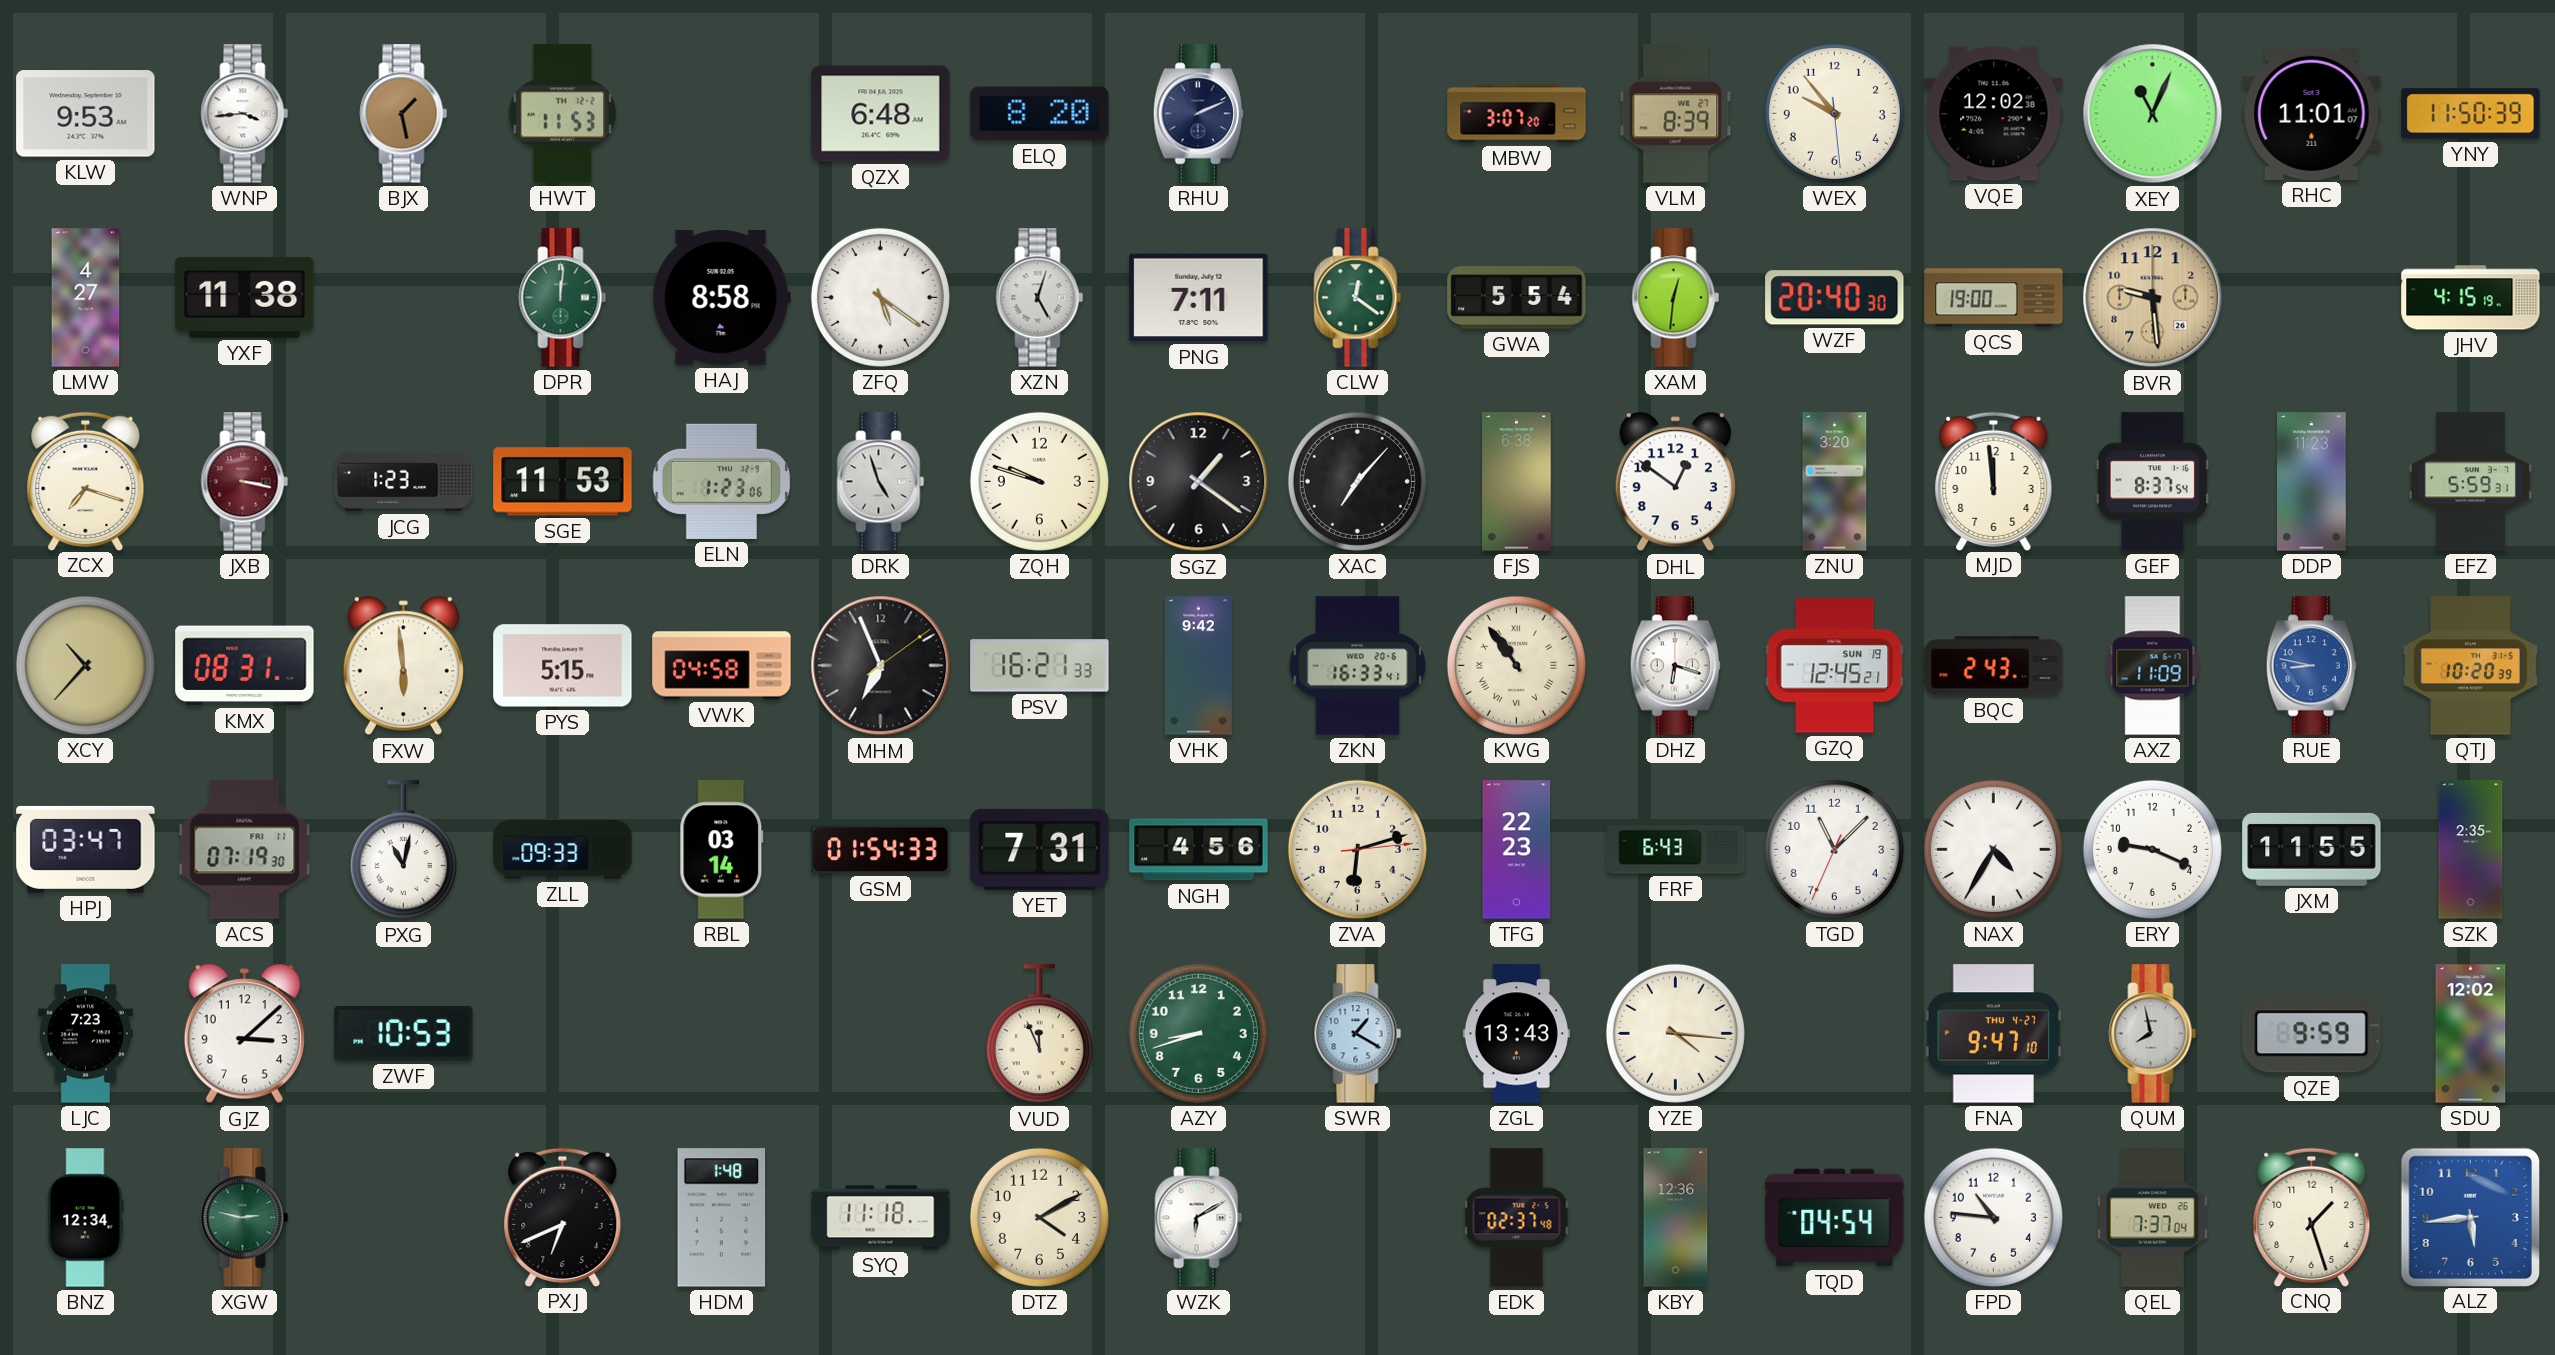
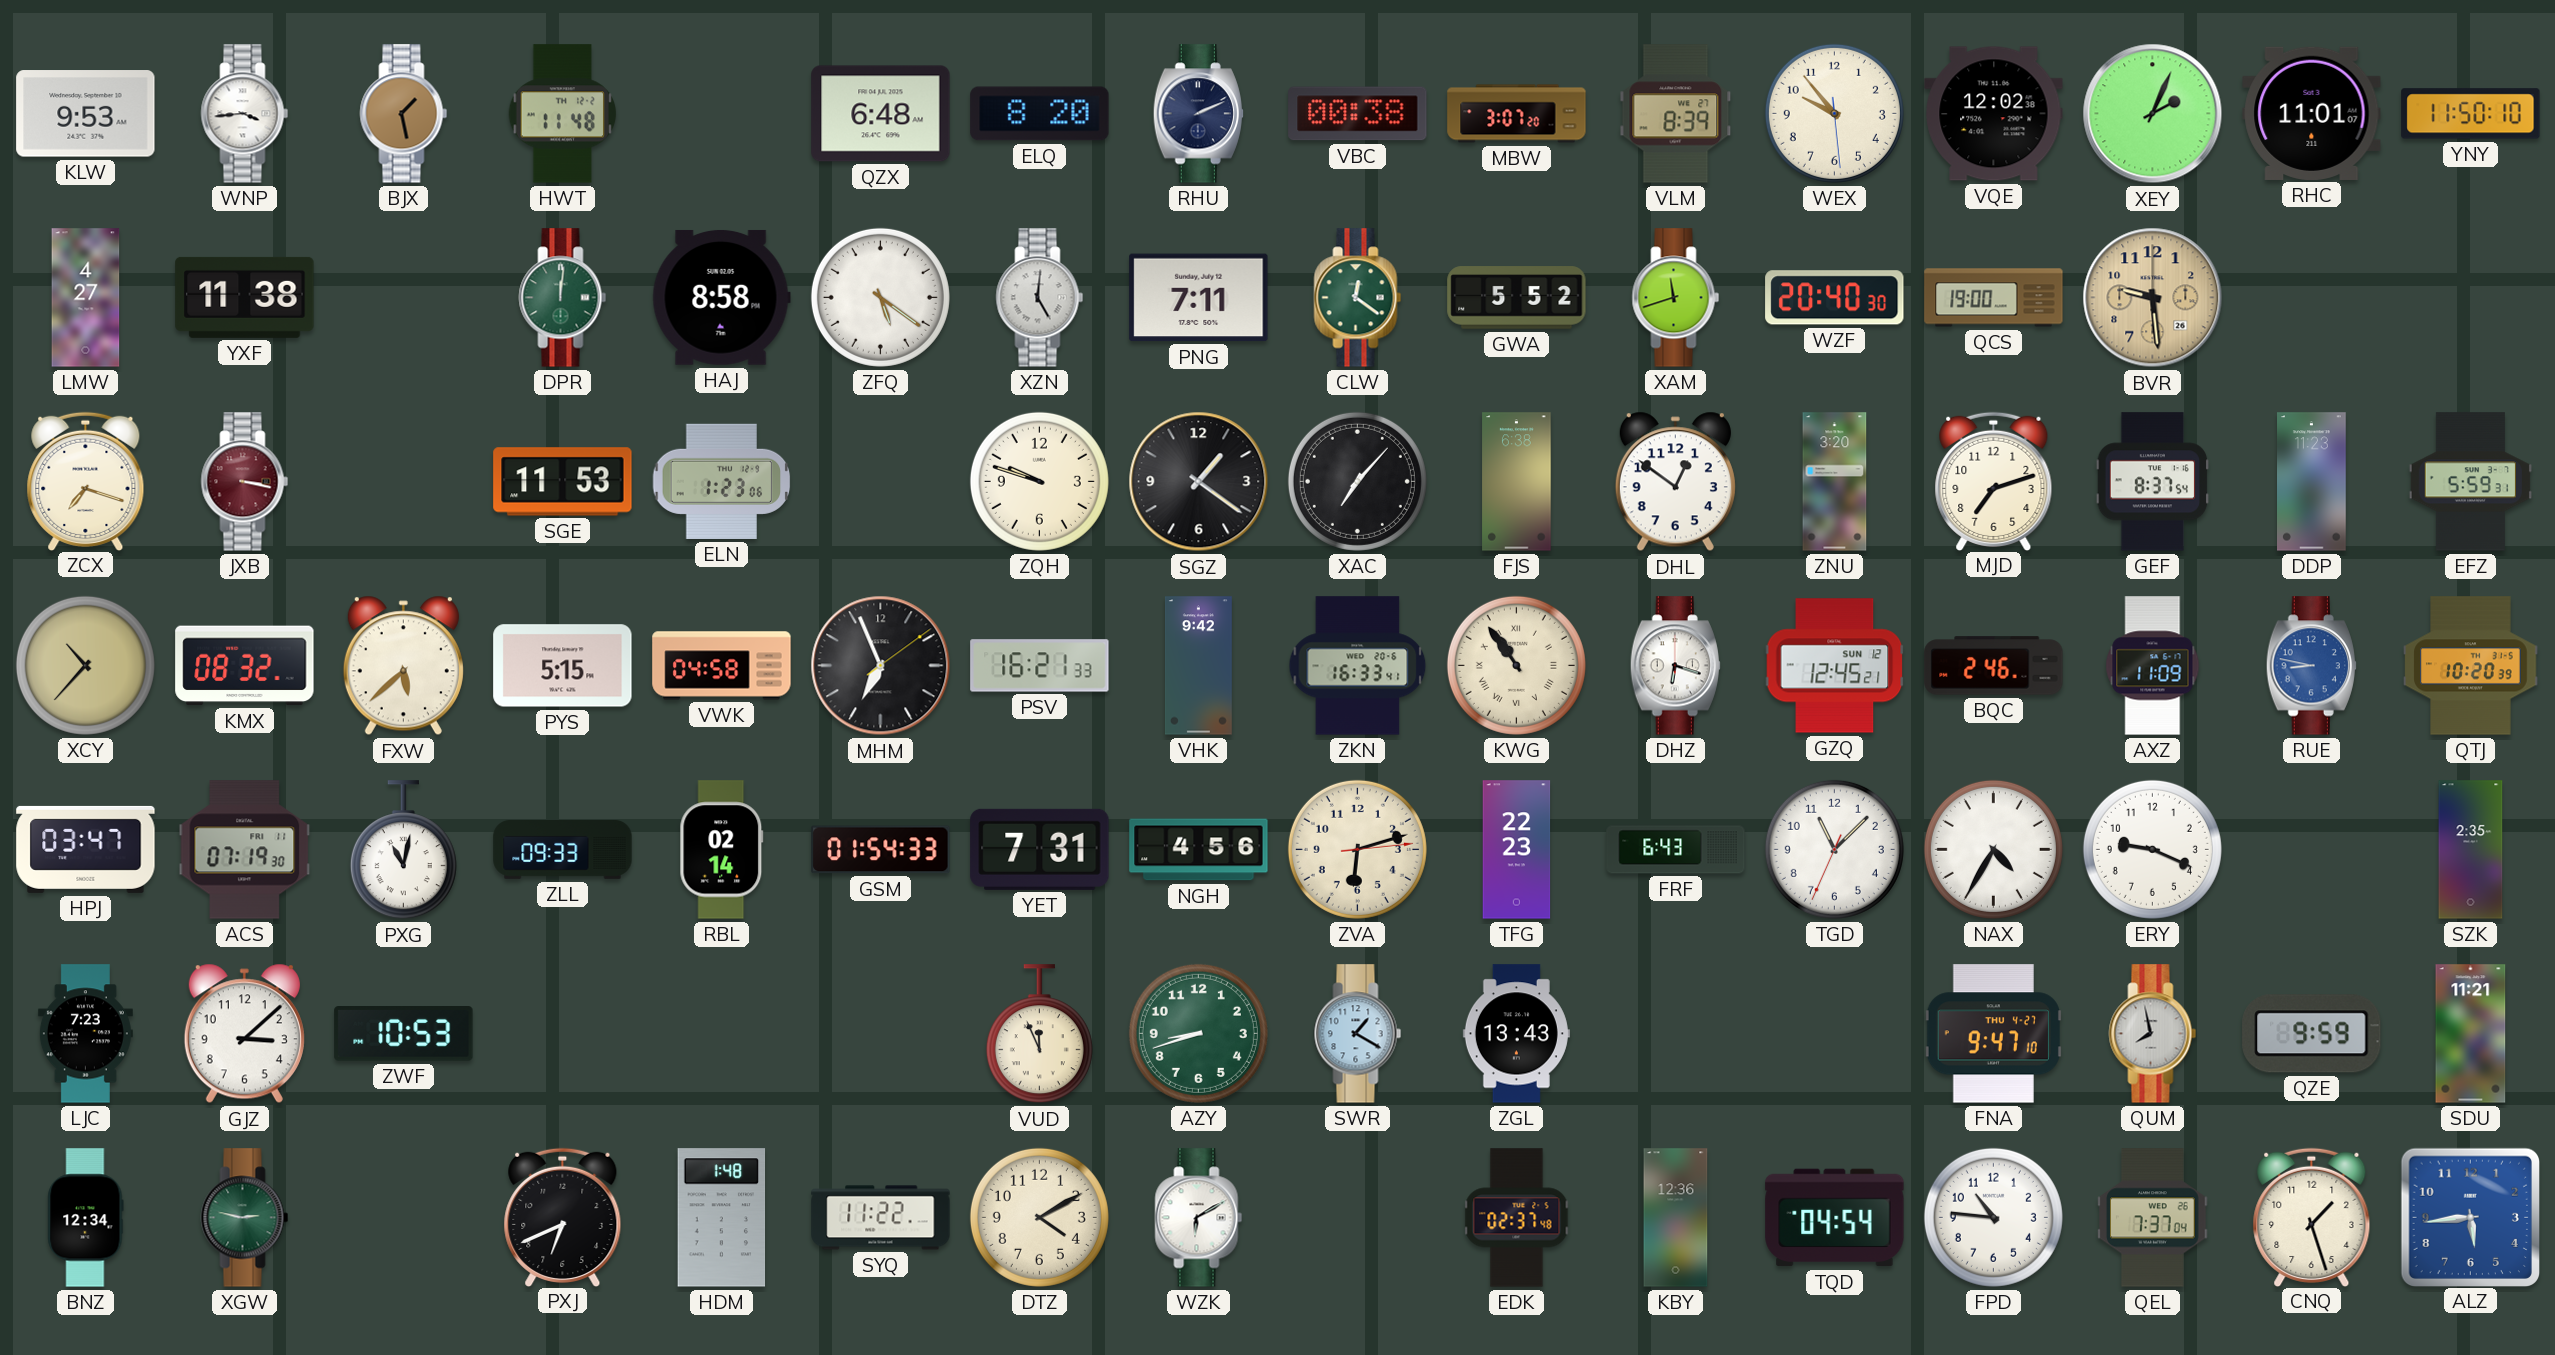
HWT: 11:53 -> 11:48
VBC: none -> 00:38
XEY: 11:04 -> 2:04
YNY: 11:50:39 -> 11:50:10
XZN: 5:03 -> 5:01
GWA: 5:54 -> 5:52
XAM: 12:31 -> 11:42
JHV: 4:15 -> none
JCG: 1:23 -> none
DRK: 4:57 -> none
MJD: 11:59 -> 7:12
KMX: 08:31 -> 08:32
FXW: 5:59 -> 5:38
GZQ date: SUN 19 -> SUN 12
BQC: 2:43 -> 2:46
RBL: 03:14 -> 02:14
JXM: 11:55 -> none
YZE: 4:16 -> none
SDU: 12:02 -> 11:21
SYQ: 11:18 -> 11:22
